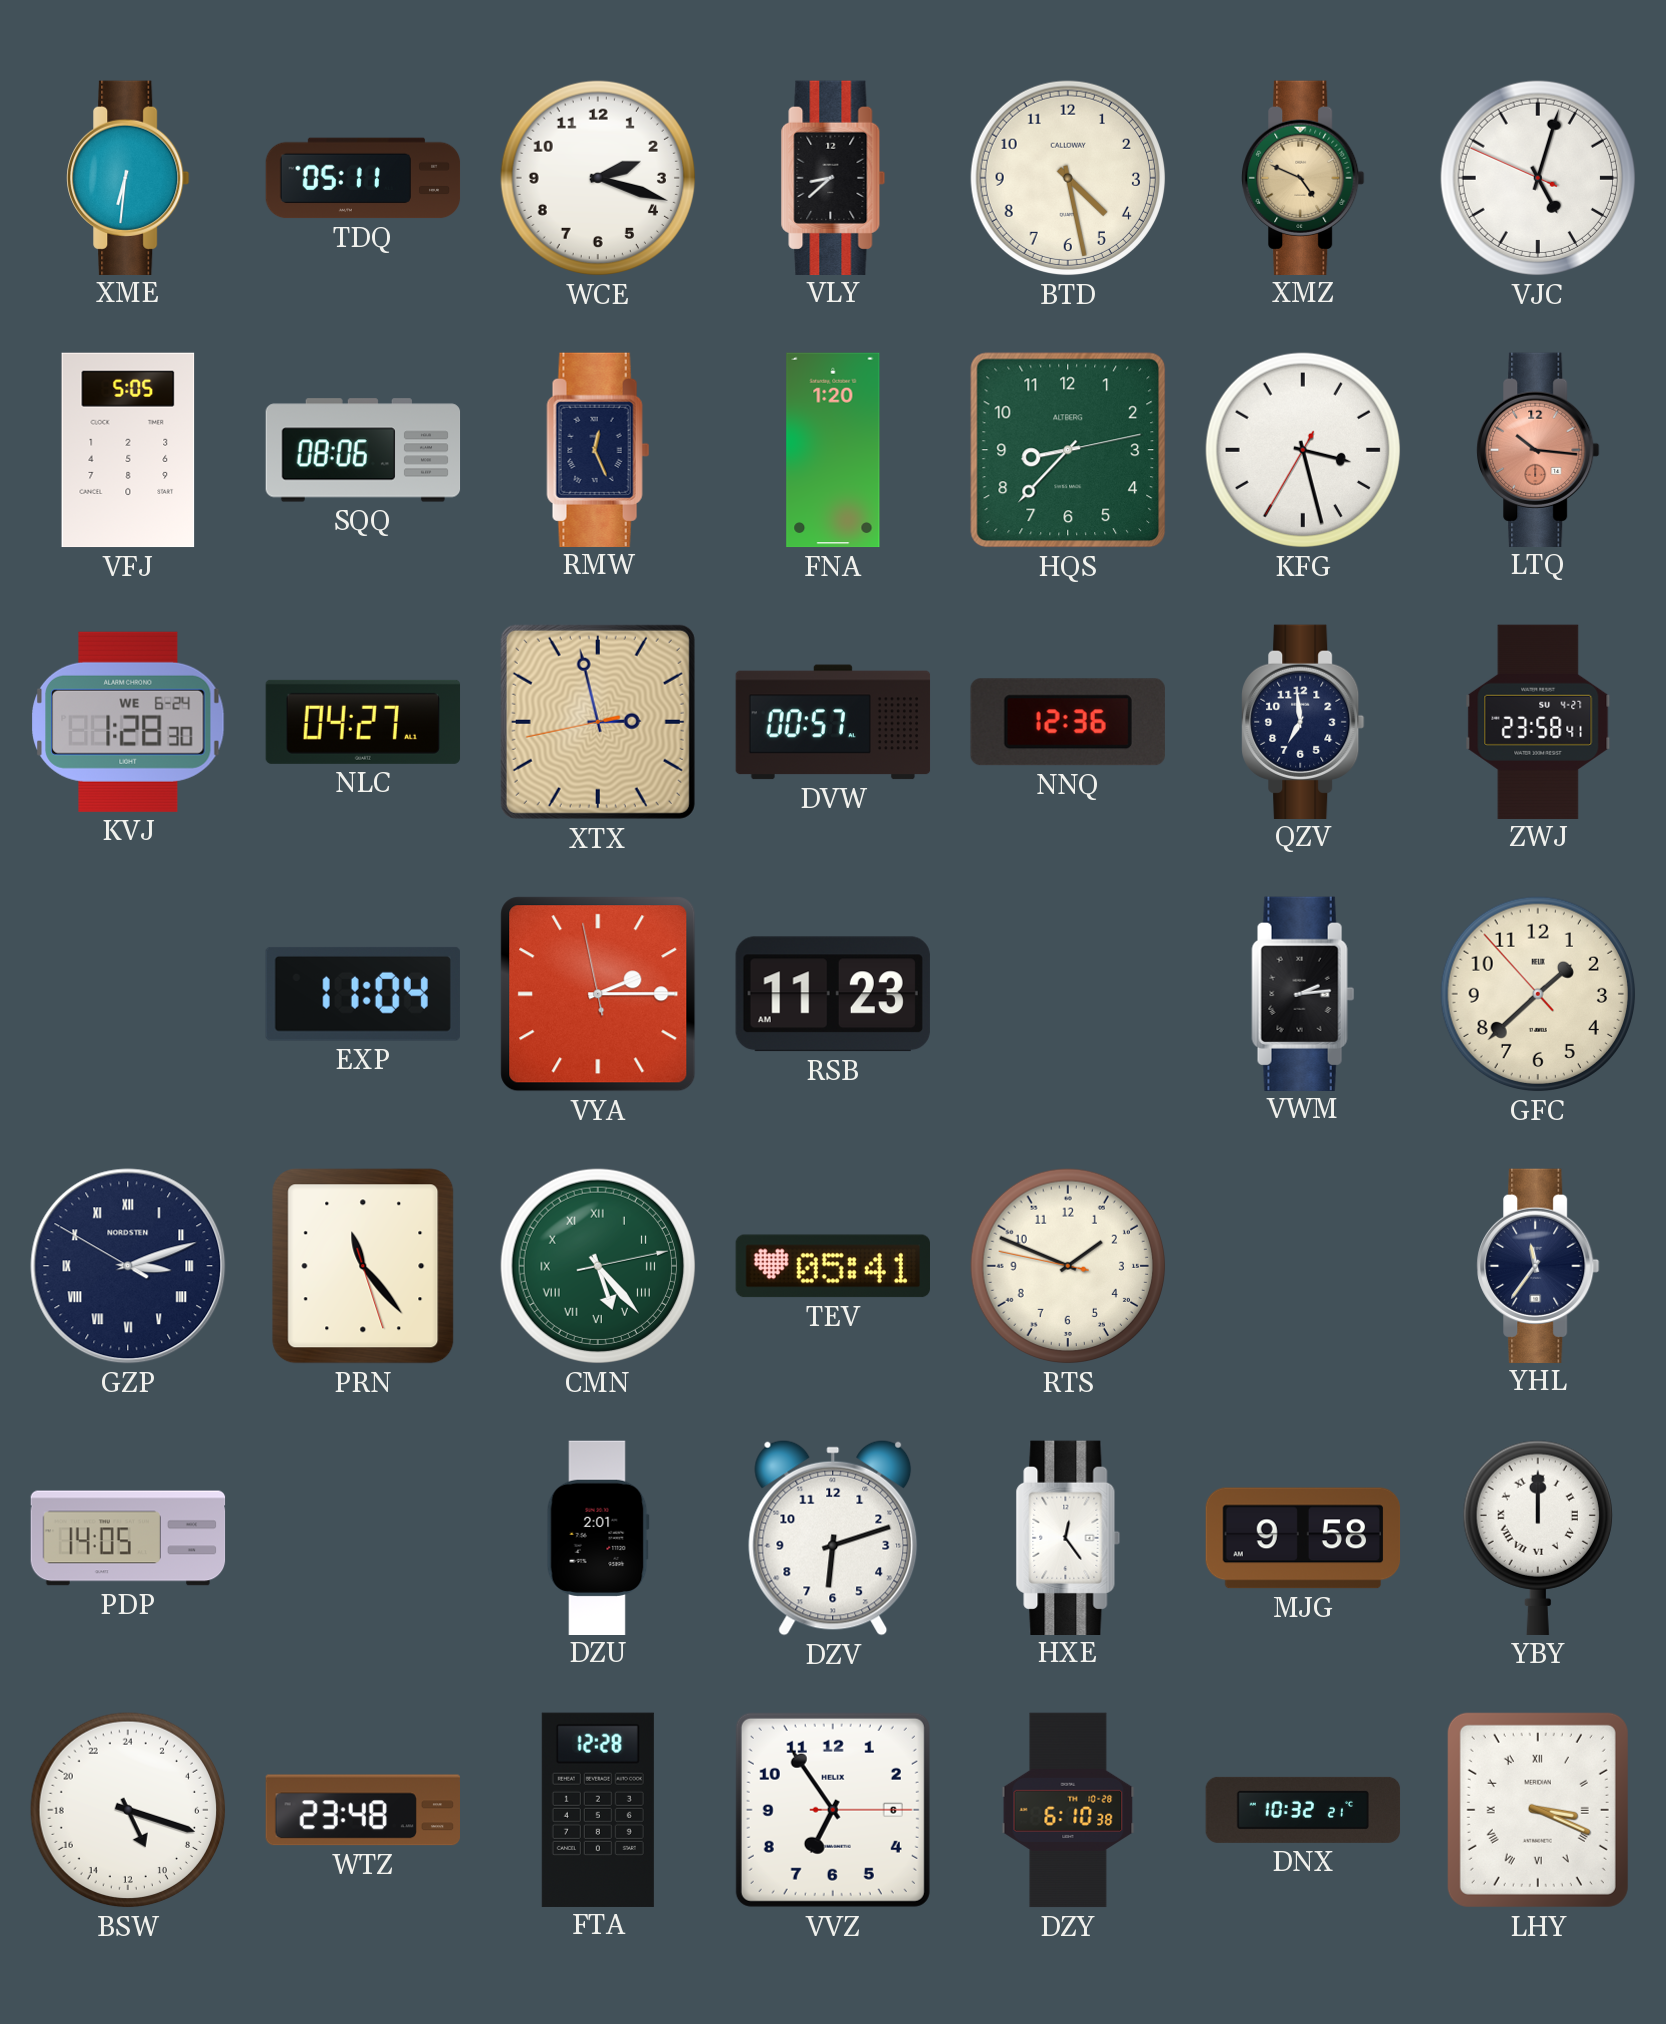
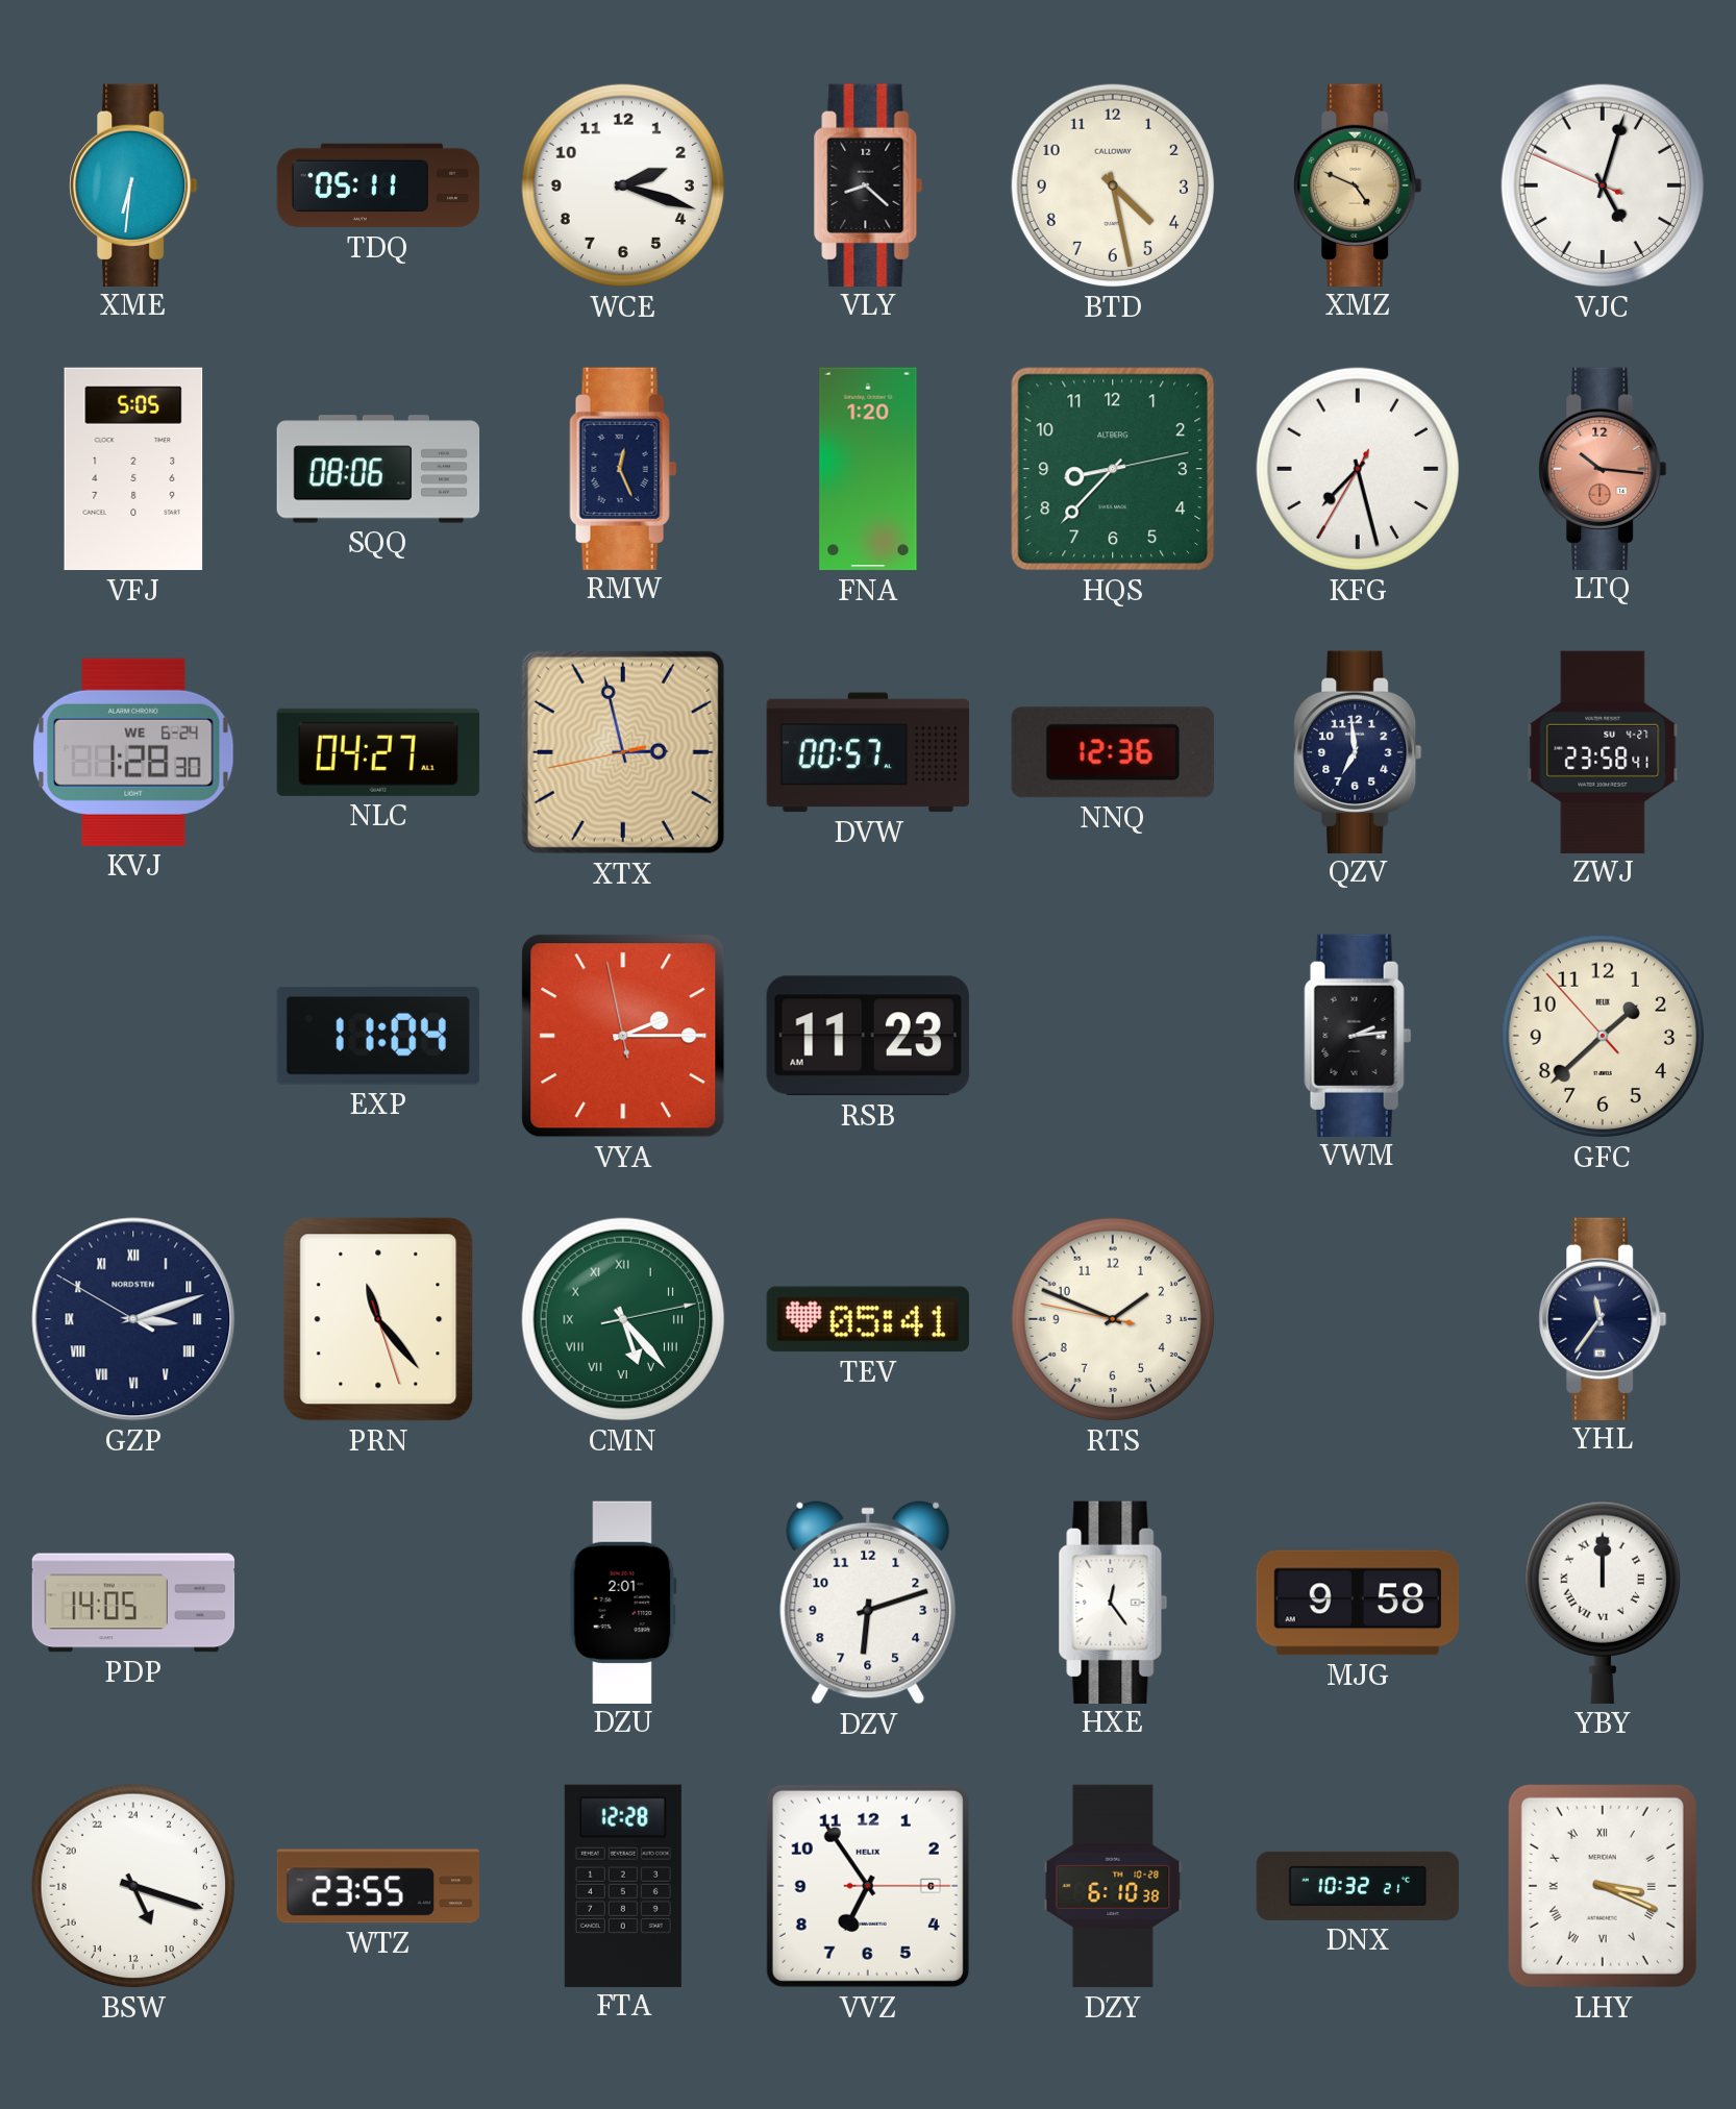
VLY: 8:38 -> 8:22
KFG: 3:27 -> 7:27
WTZ: 23:48 -> 23:55
